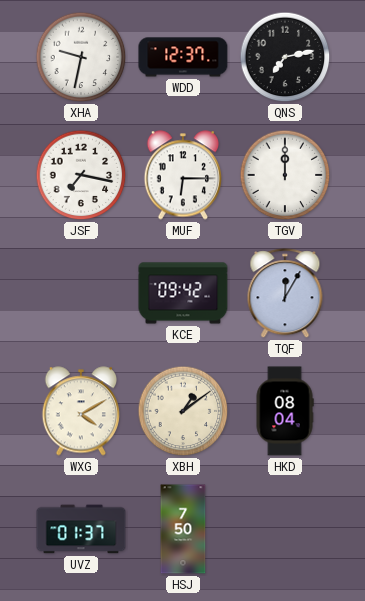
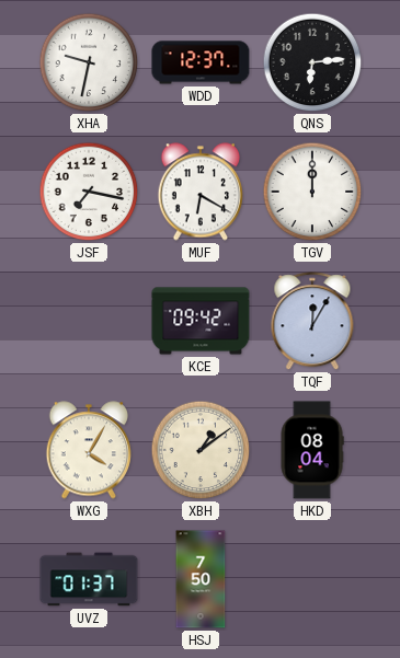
QNS: 7:13 -> 6:14
MUF: 6:15 -> 6:20
WXG: 4:10 -> 4:05
